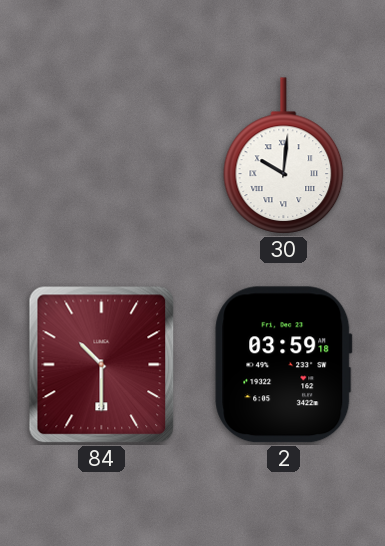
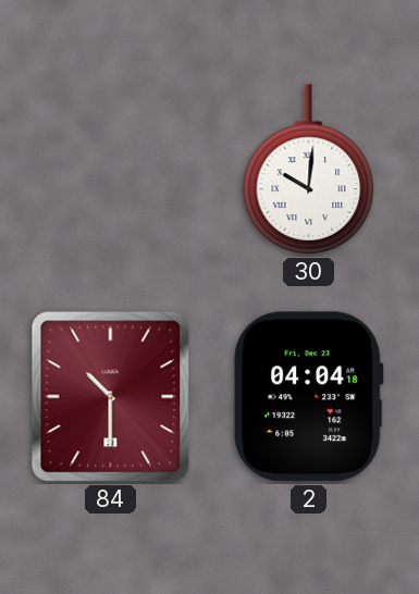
2: 03:59 -> 04:04
